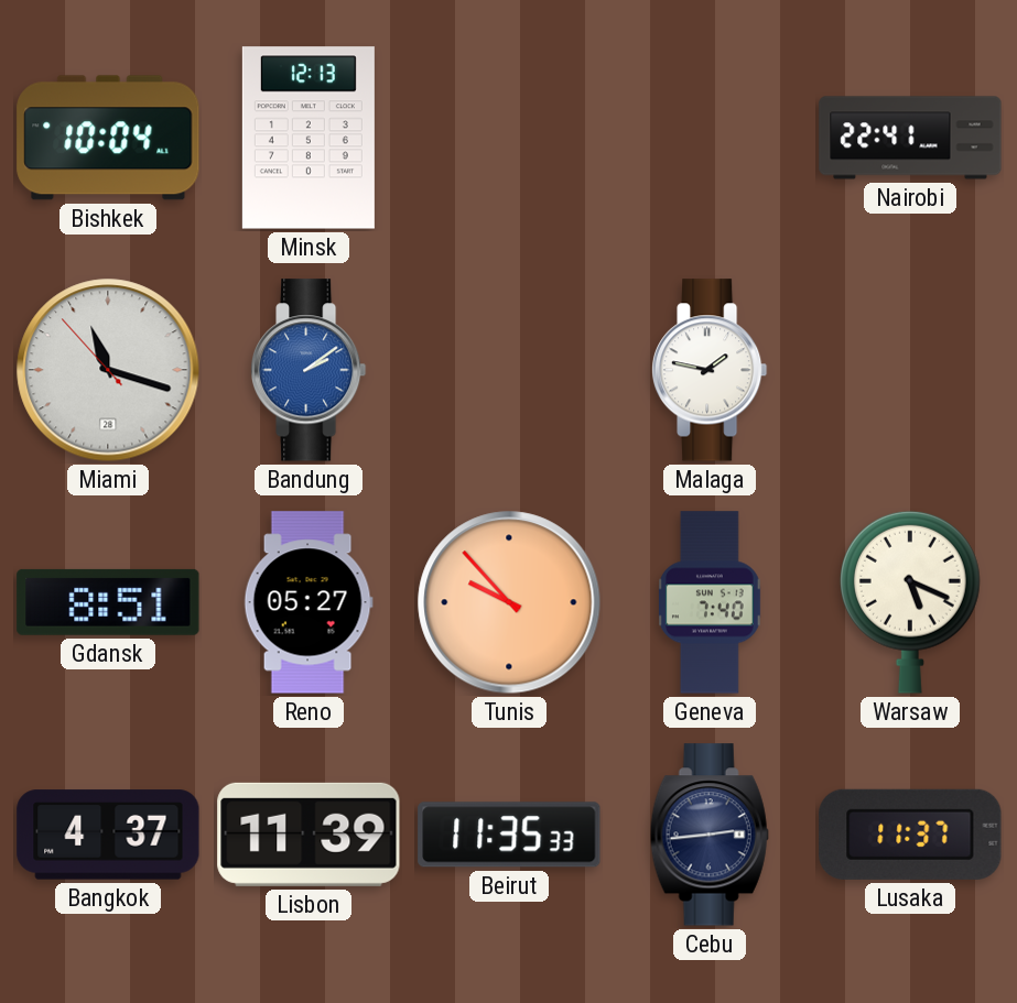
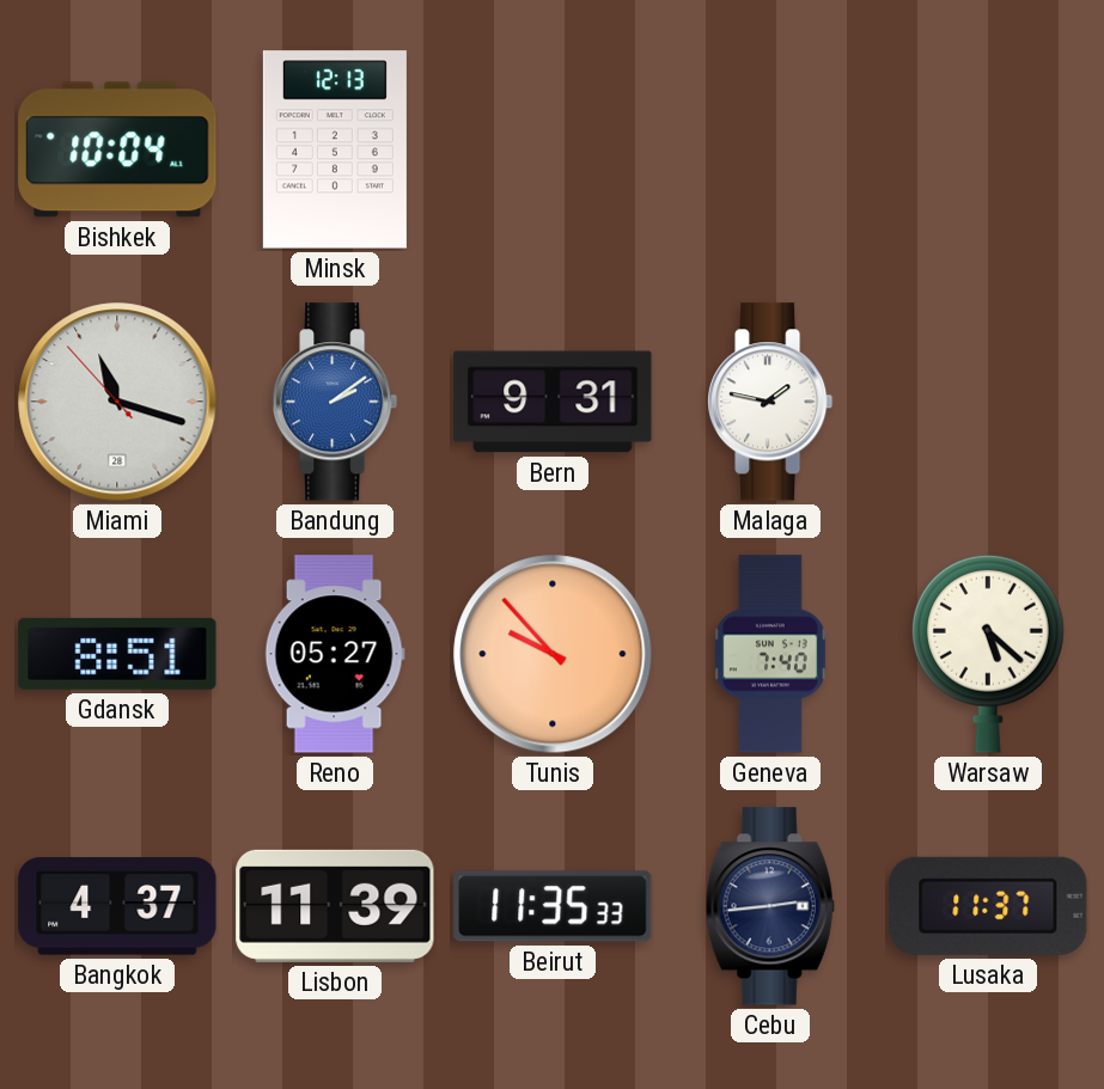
Nairobi: 22:41 -> none
Bern: none -> 9:31
Warsaw: 5:19 -> 5:22
